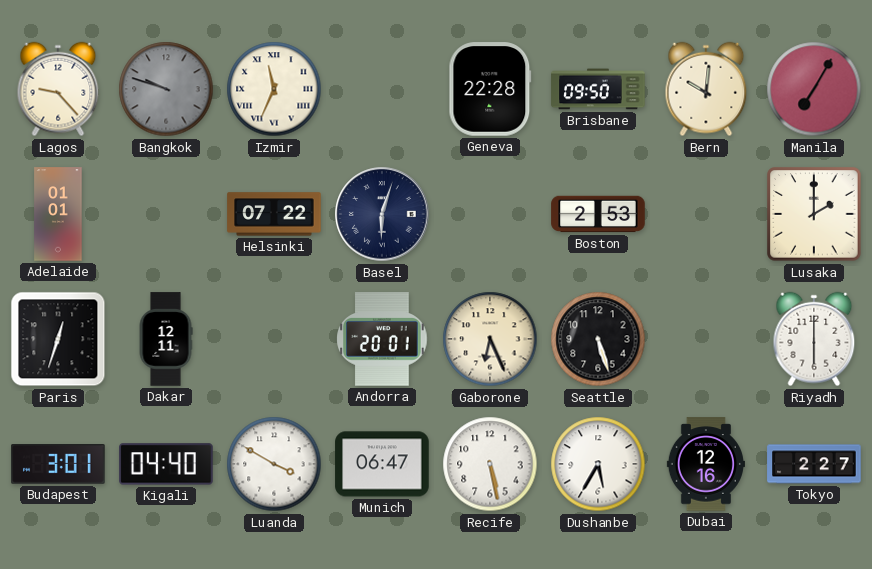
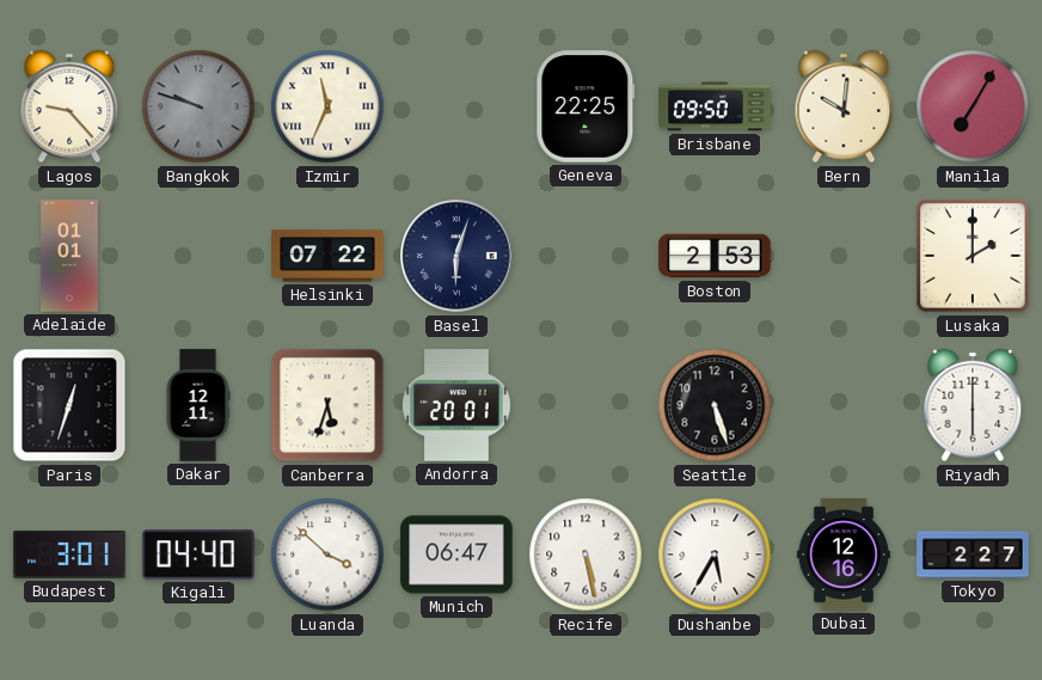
Geneva: 22:28 -> 22:25
Canberra: none -> 5:33
Gaborone: 6:26 -> none
Luanda: 3:50 -> 3:52
